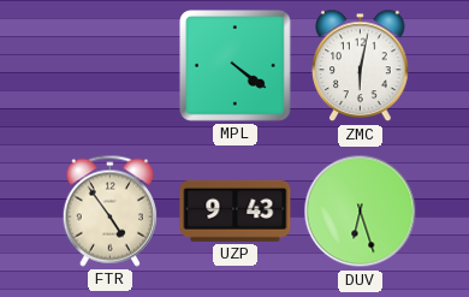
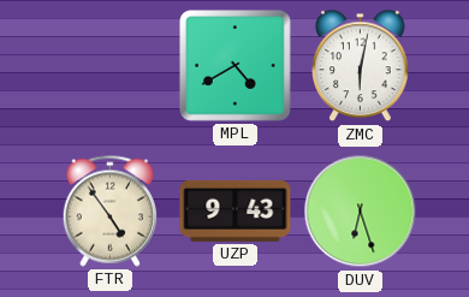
MPL: 4:21 -> 4:40
